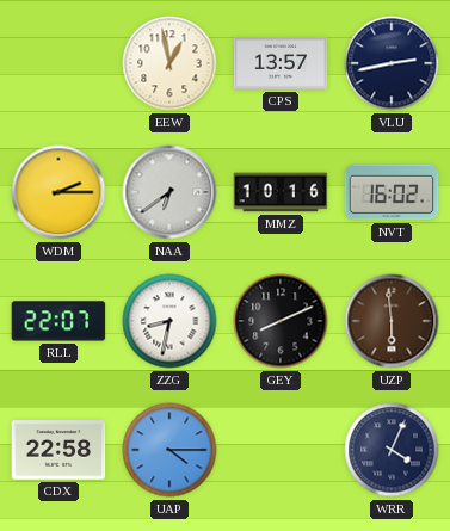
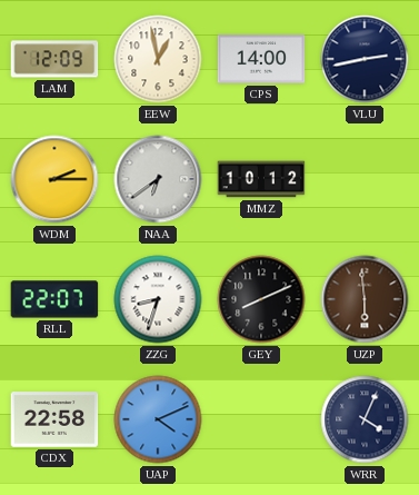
LAM: none -> 12:09
CPS: 13:57 -> 14:00
MMZ: 10:16 -> 10:12
NVT: 16:02 -> none
ZZG: 8:32 -> 8:33
UAP: 4:15 -> 4:11
